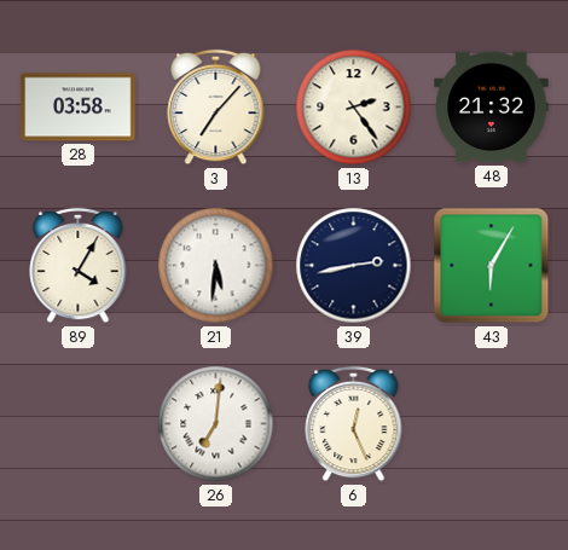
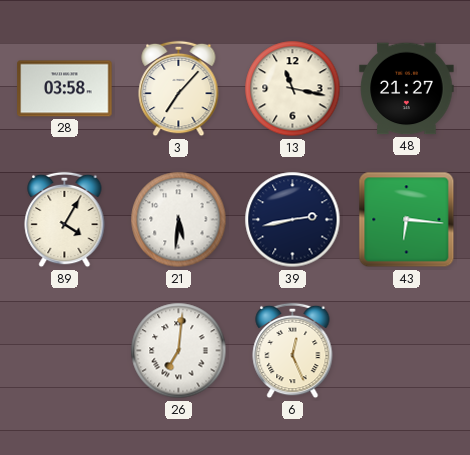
13: 2:24 -> 11:17
48: 21:32 -> 21:27
43: 6:05 -> 6:16
